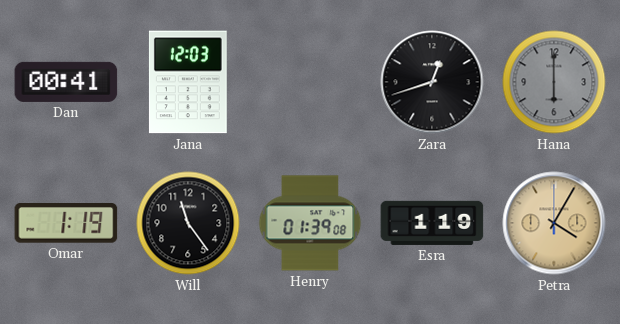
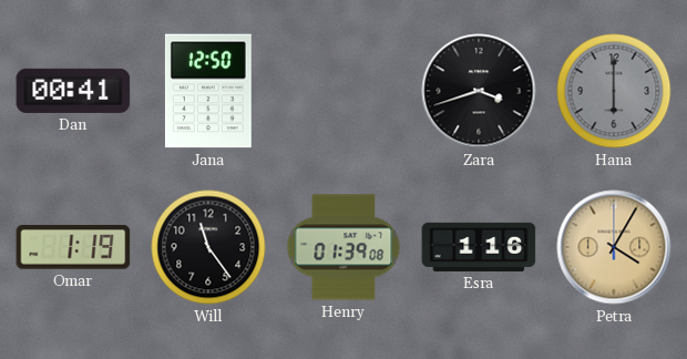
Jana: 12:03 -> 12:50
Zara: 12:42 -> 3:42
Esra: 1:19 -> 1:16
